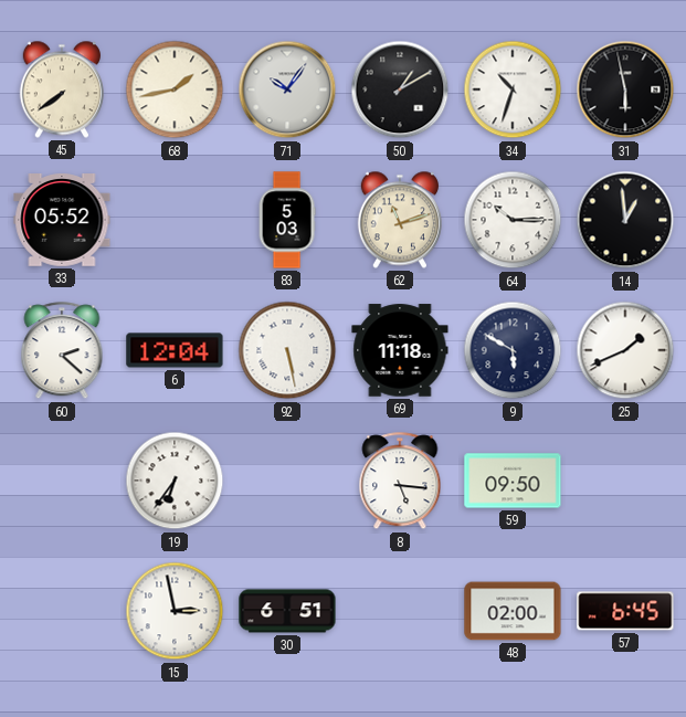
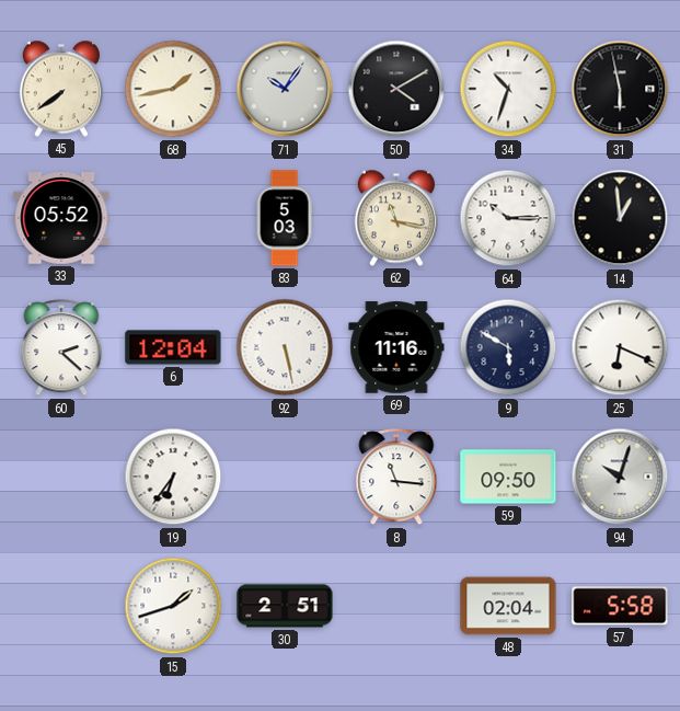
50: 1:10 -> 4:10
62: 11:12 -> 11:17
69: 11:18 -> 11:16
25: 1:41 -> 6:19
8: 5:16 -> 11:16
94: none -> 10:03
15: 2:58 -> 1:42
30: 6:51 -> 2:51
48: 02:00 -> 02:04
57: 6:45 -> 5:58
